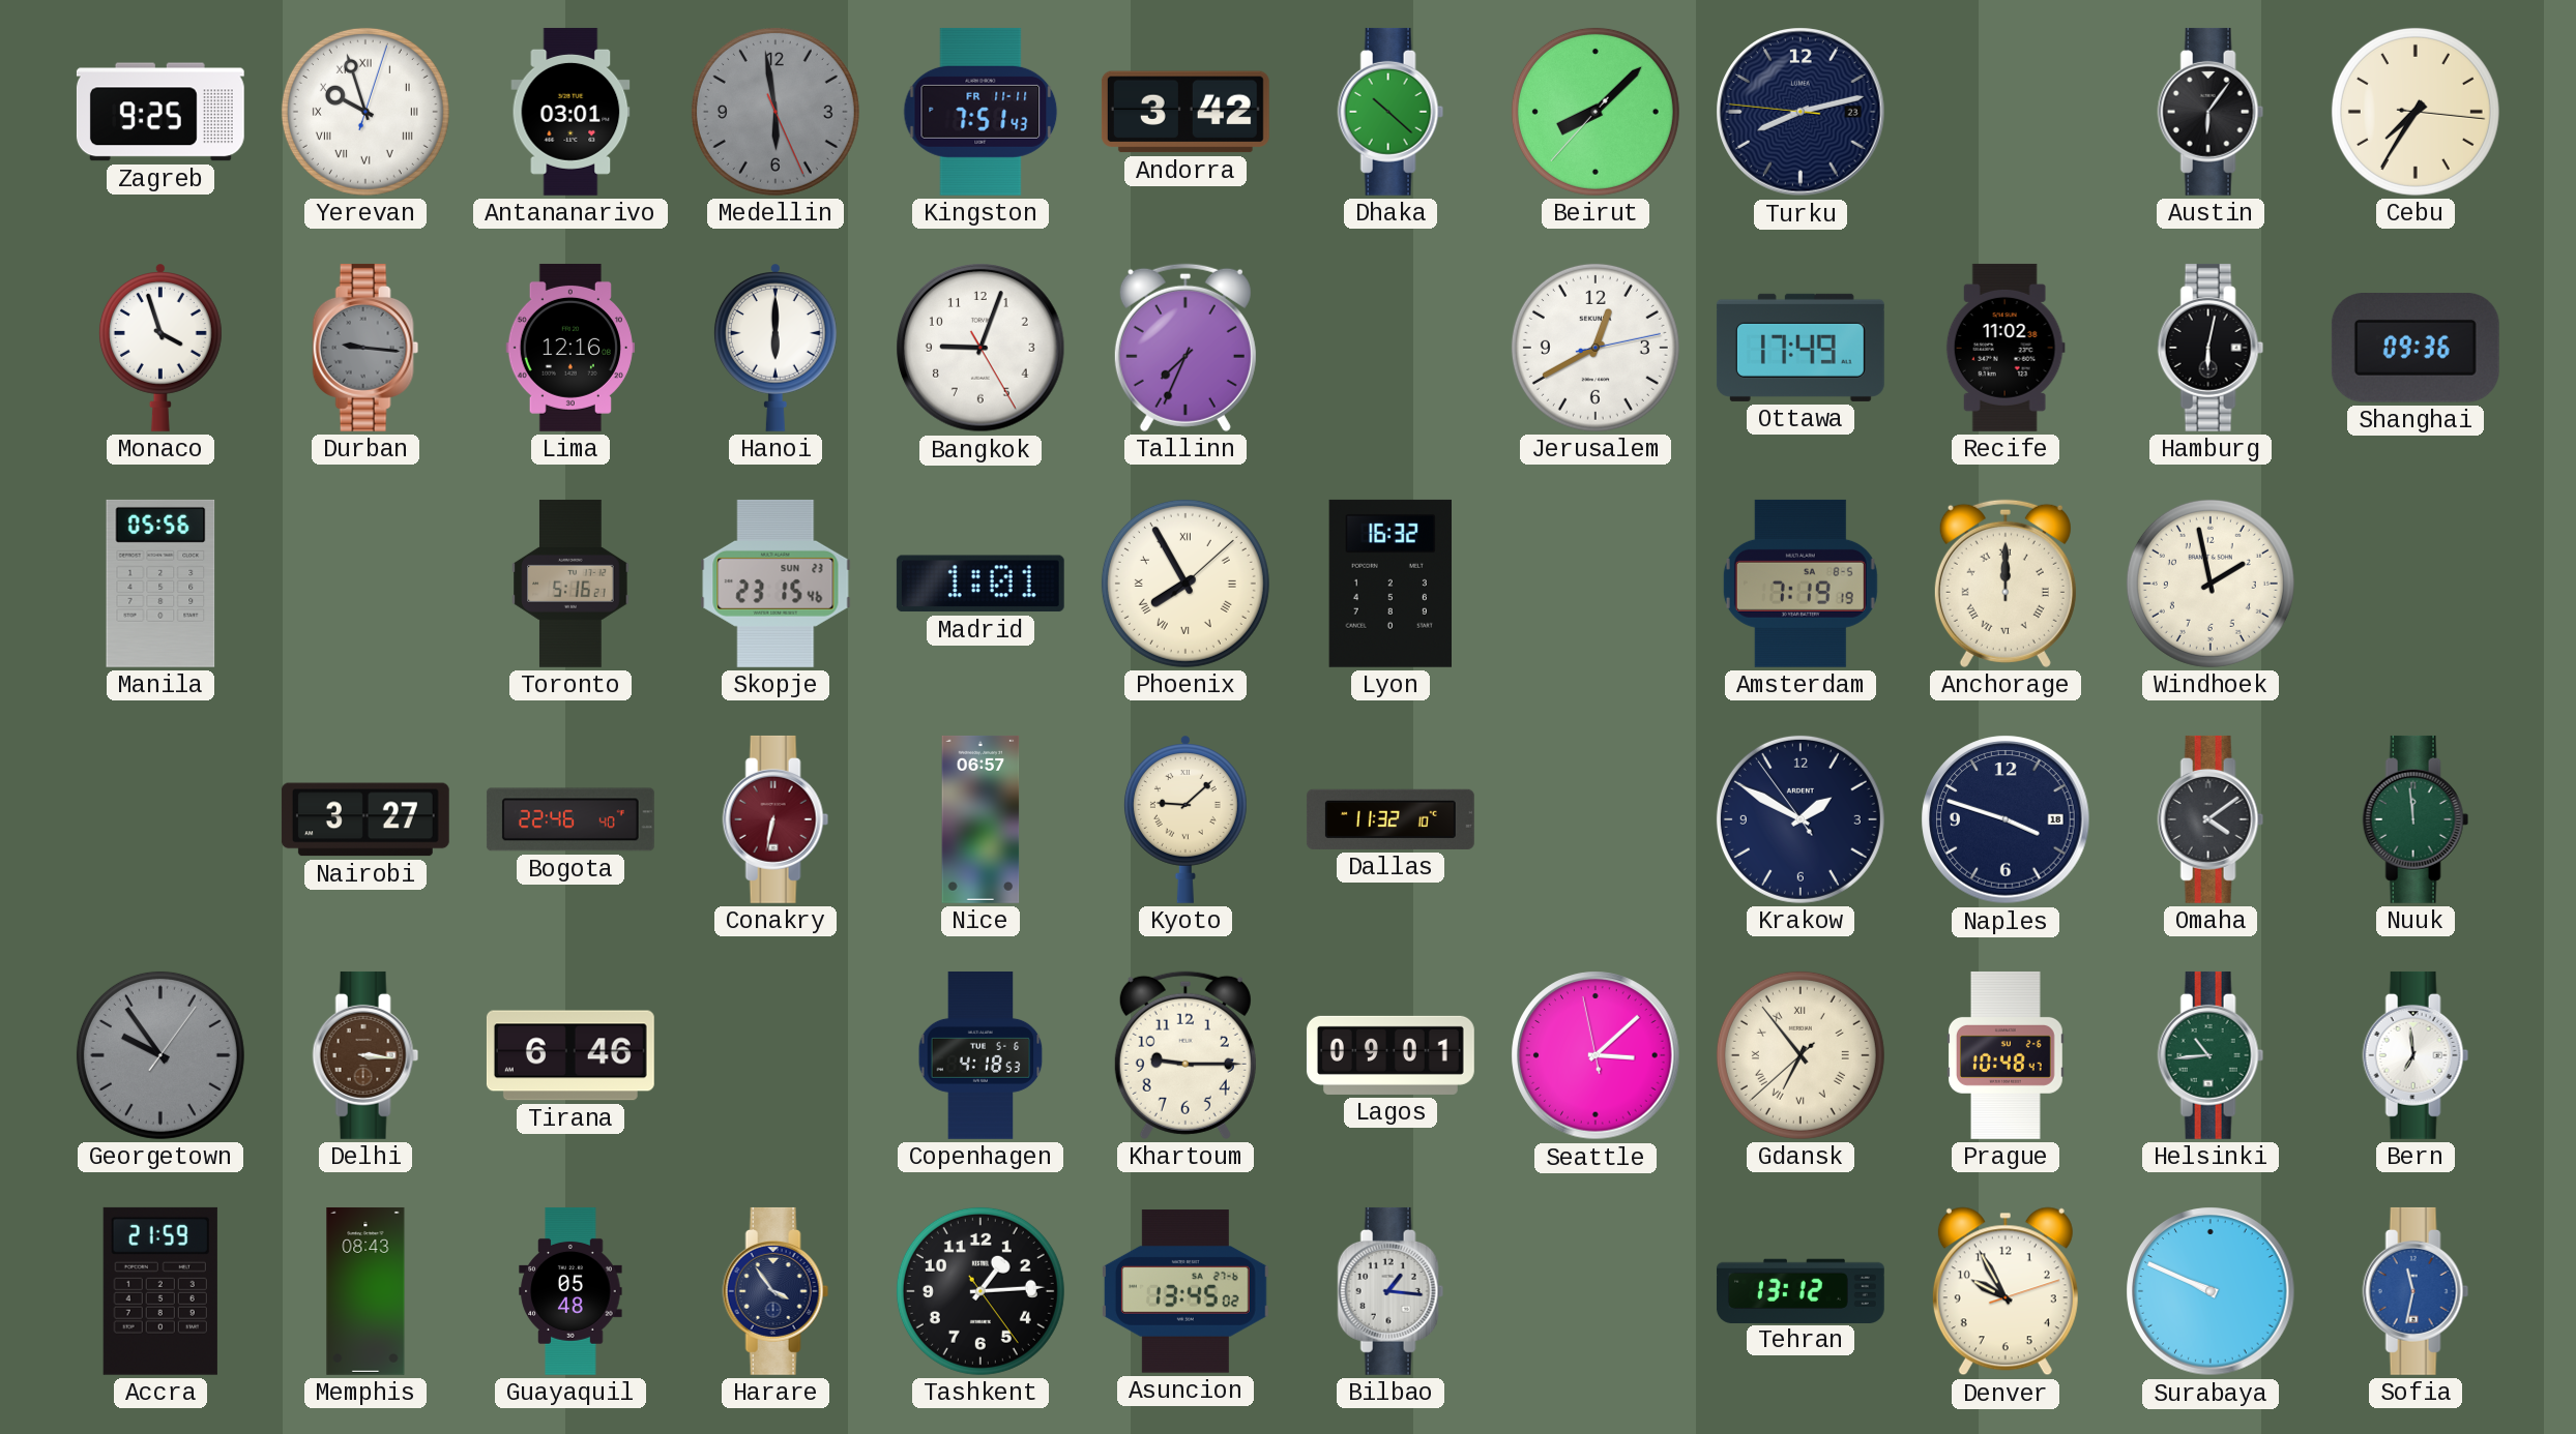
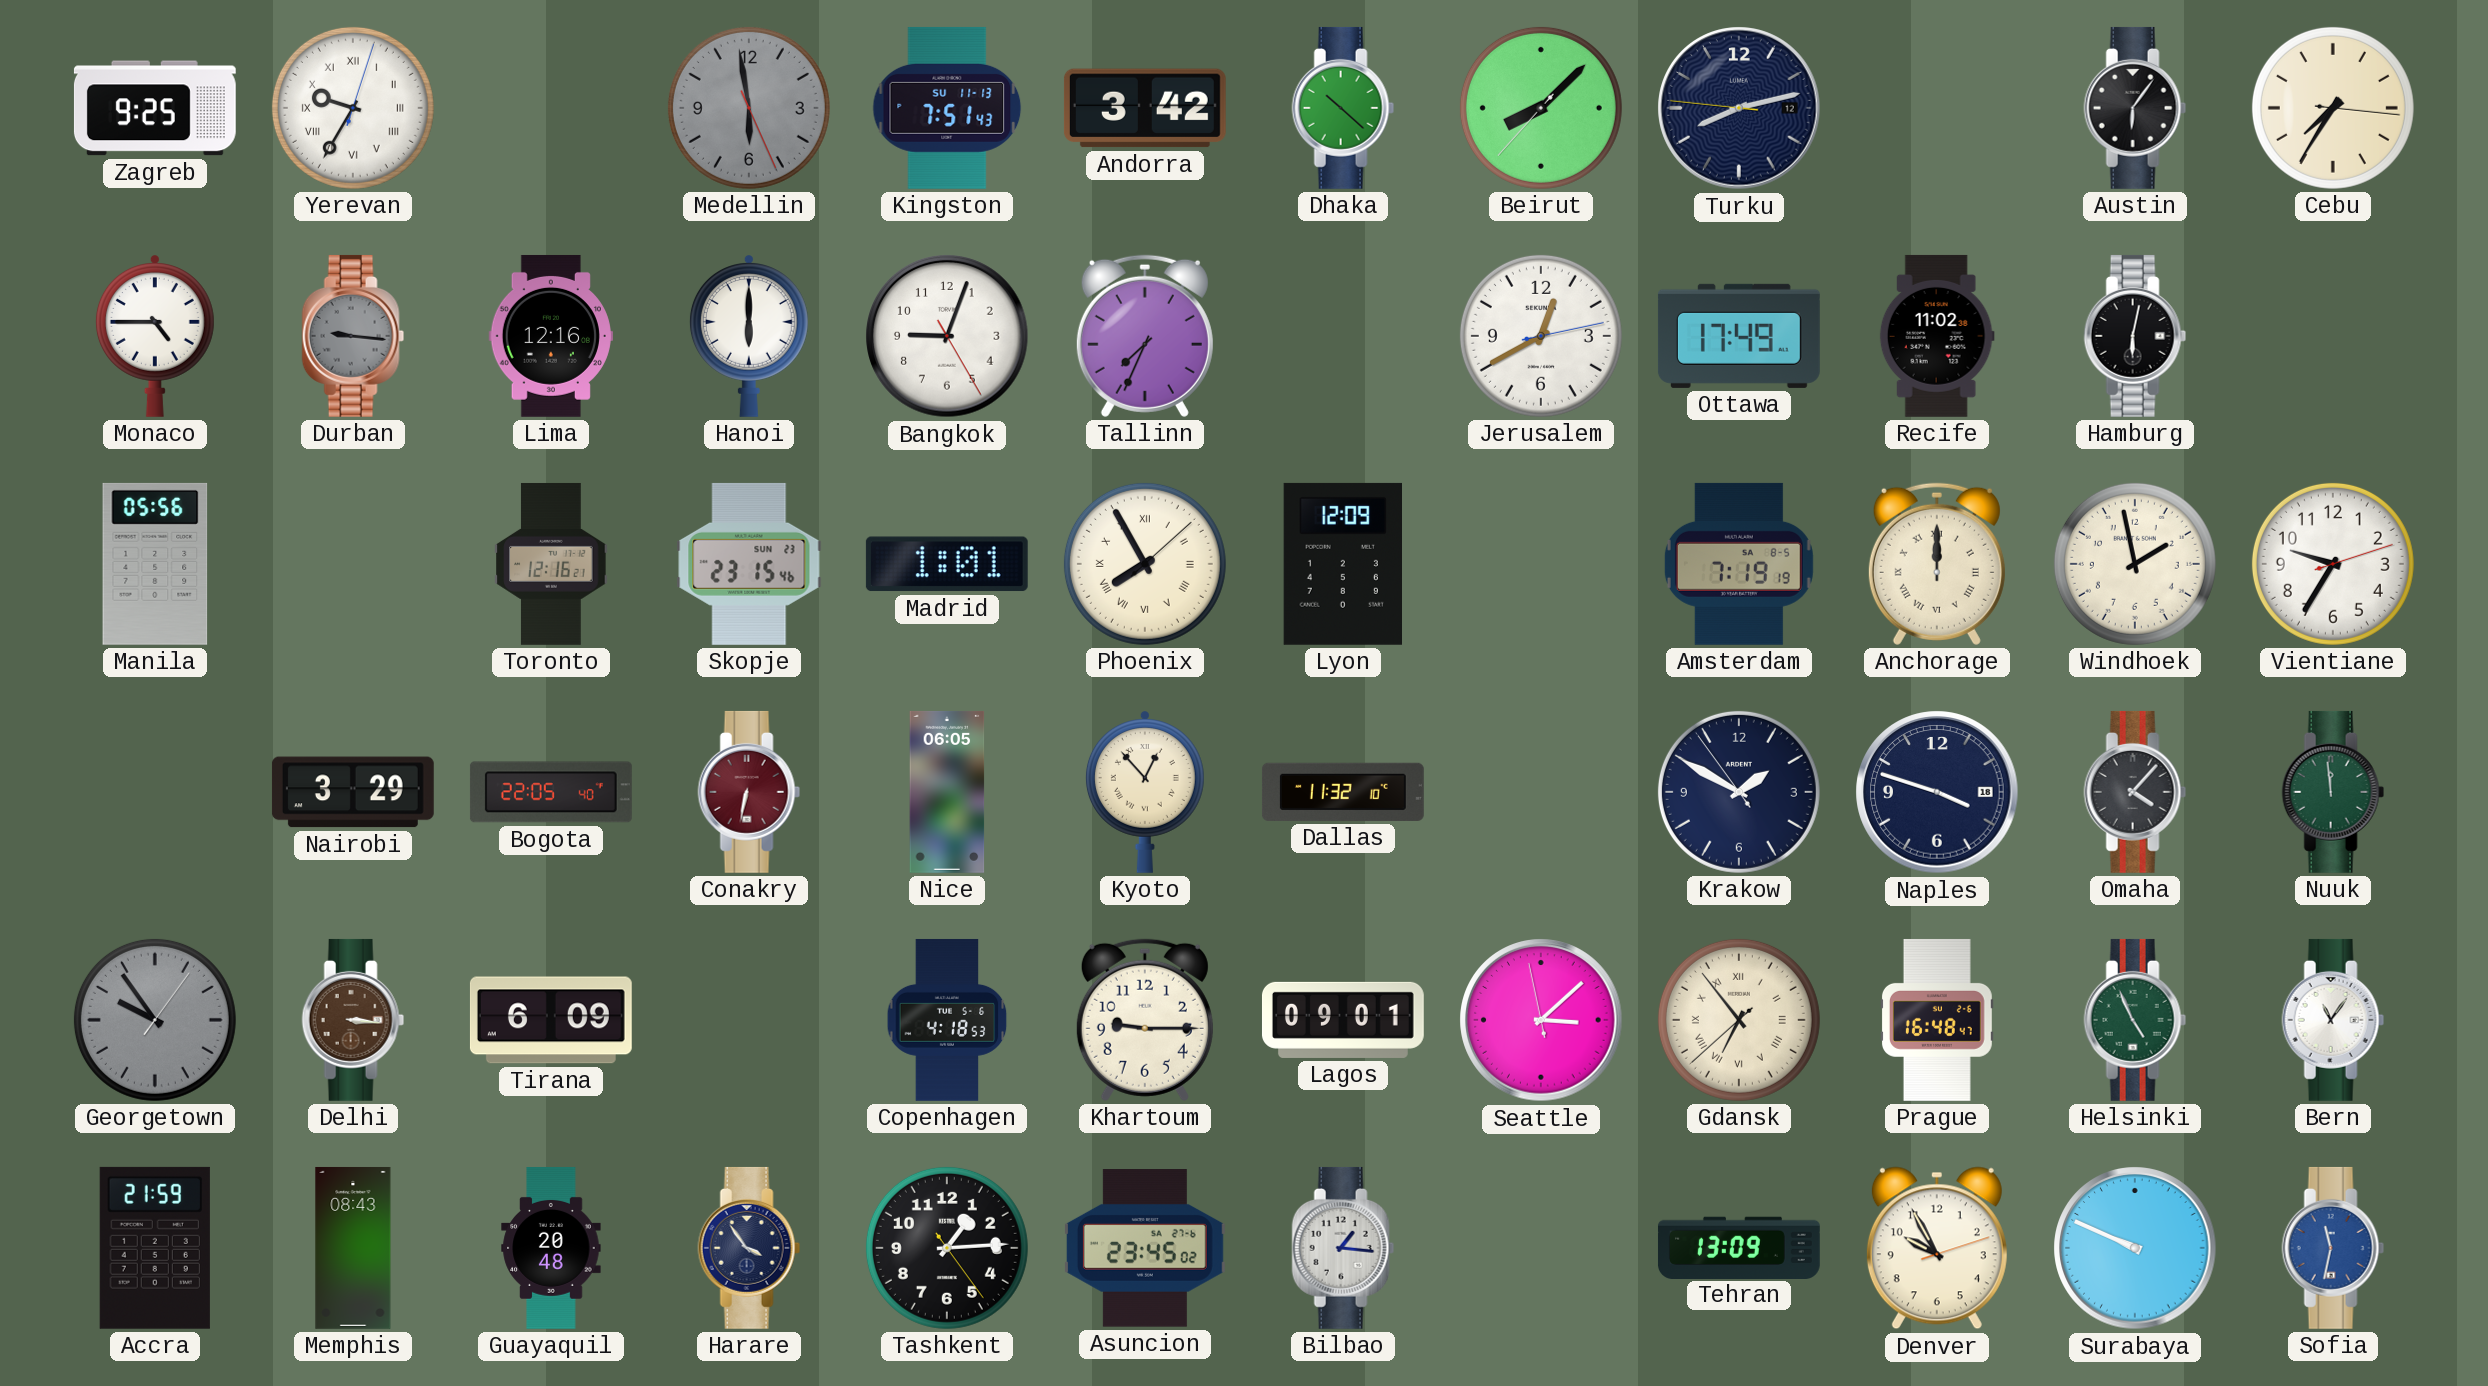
Yerevan: 9:57 -> 9:35
Antananarivo: 03:01 -> none
Kingston date: FR 11-11 -> SU 11-13
Turku date: 23 -> 12
Monaco: 3:57 -> 4:45
Shanghai: 09:36 -> none
Toronto: 5:16 -> 12:16
Lyon: 16:32 -> 12:09
Vientiane: none -> 9:35
Nairobi: 3:27 -> 3:29
Bogota: 22:46 -> 22:05
Nice: 06:57 -> 06:05
Kyoto: 9:08 -> 12:53
Omaha: 4:09 -> 4:07
Tirana: 6:46 -> 6:09
Prague: 10:48 -> 16:48
Helsinki: 10:44 -> 4:56
Bern: 6:59 -> 11:06
Guayaquil: 05:48 -> 20:48
Asuncion: 13:45 -> 23:45
Tehran: 13:12 -> 13:09
